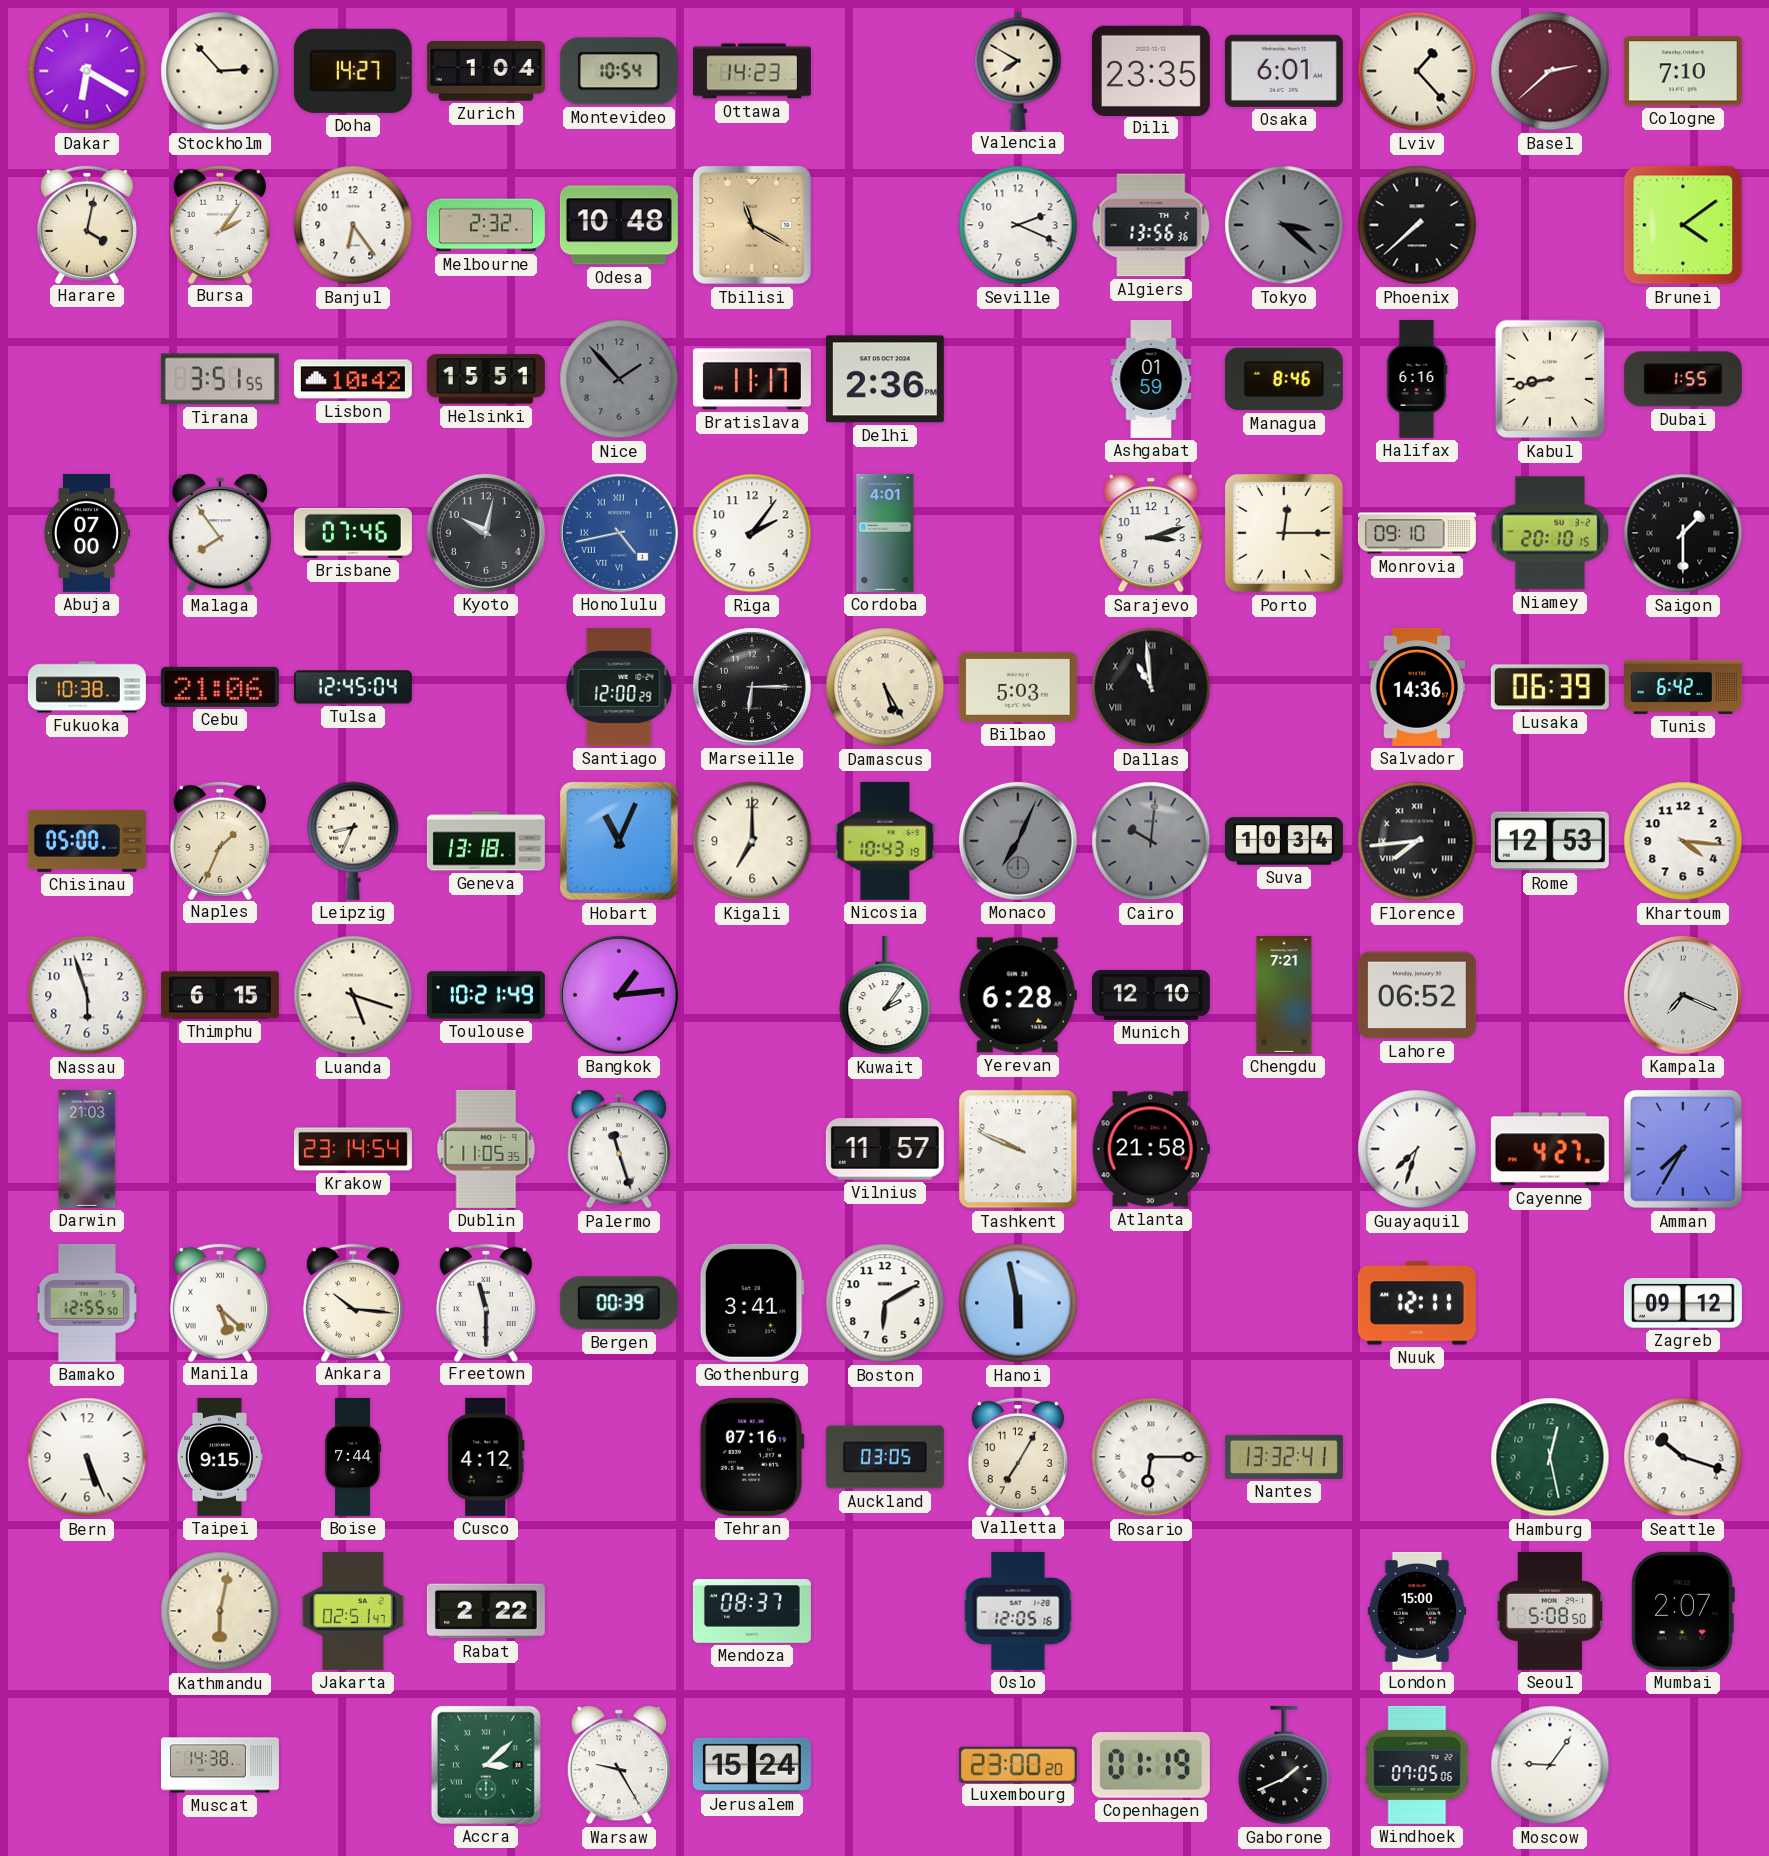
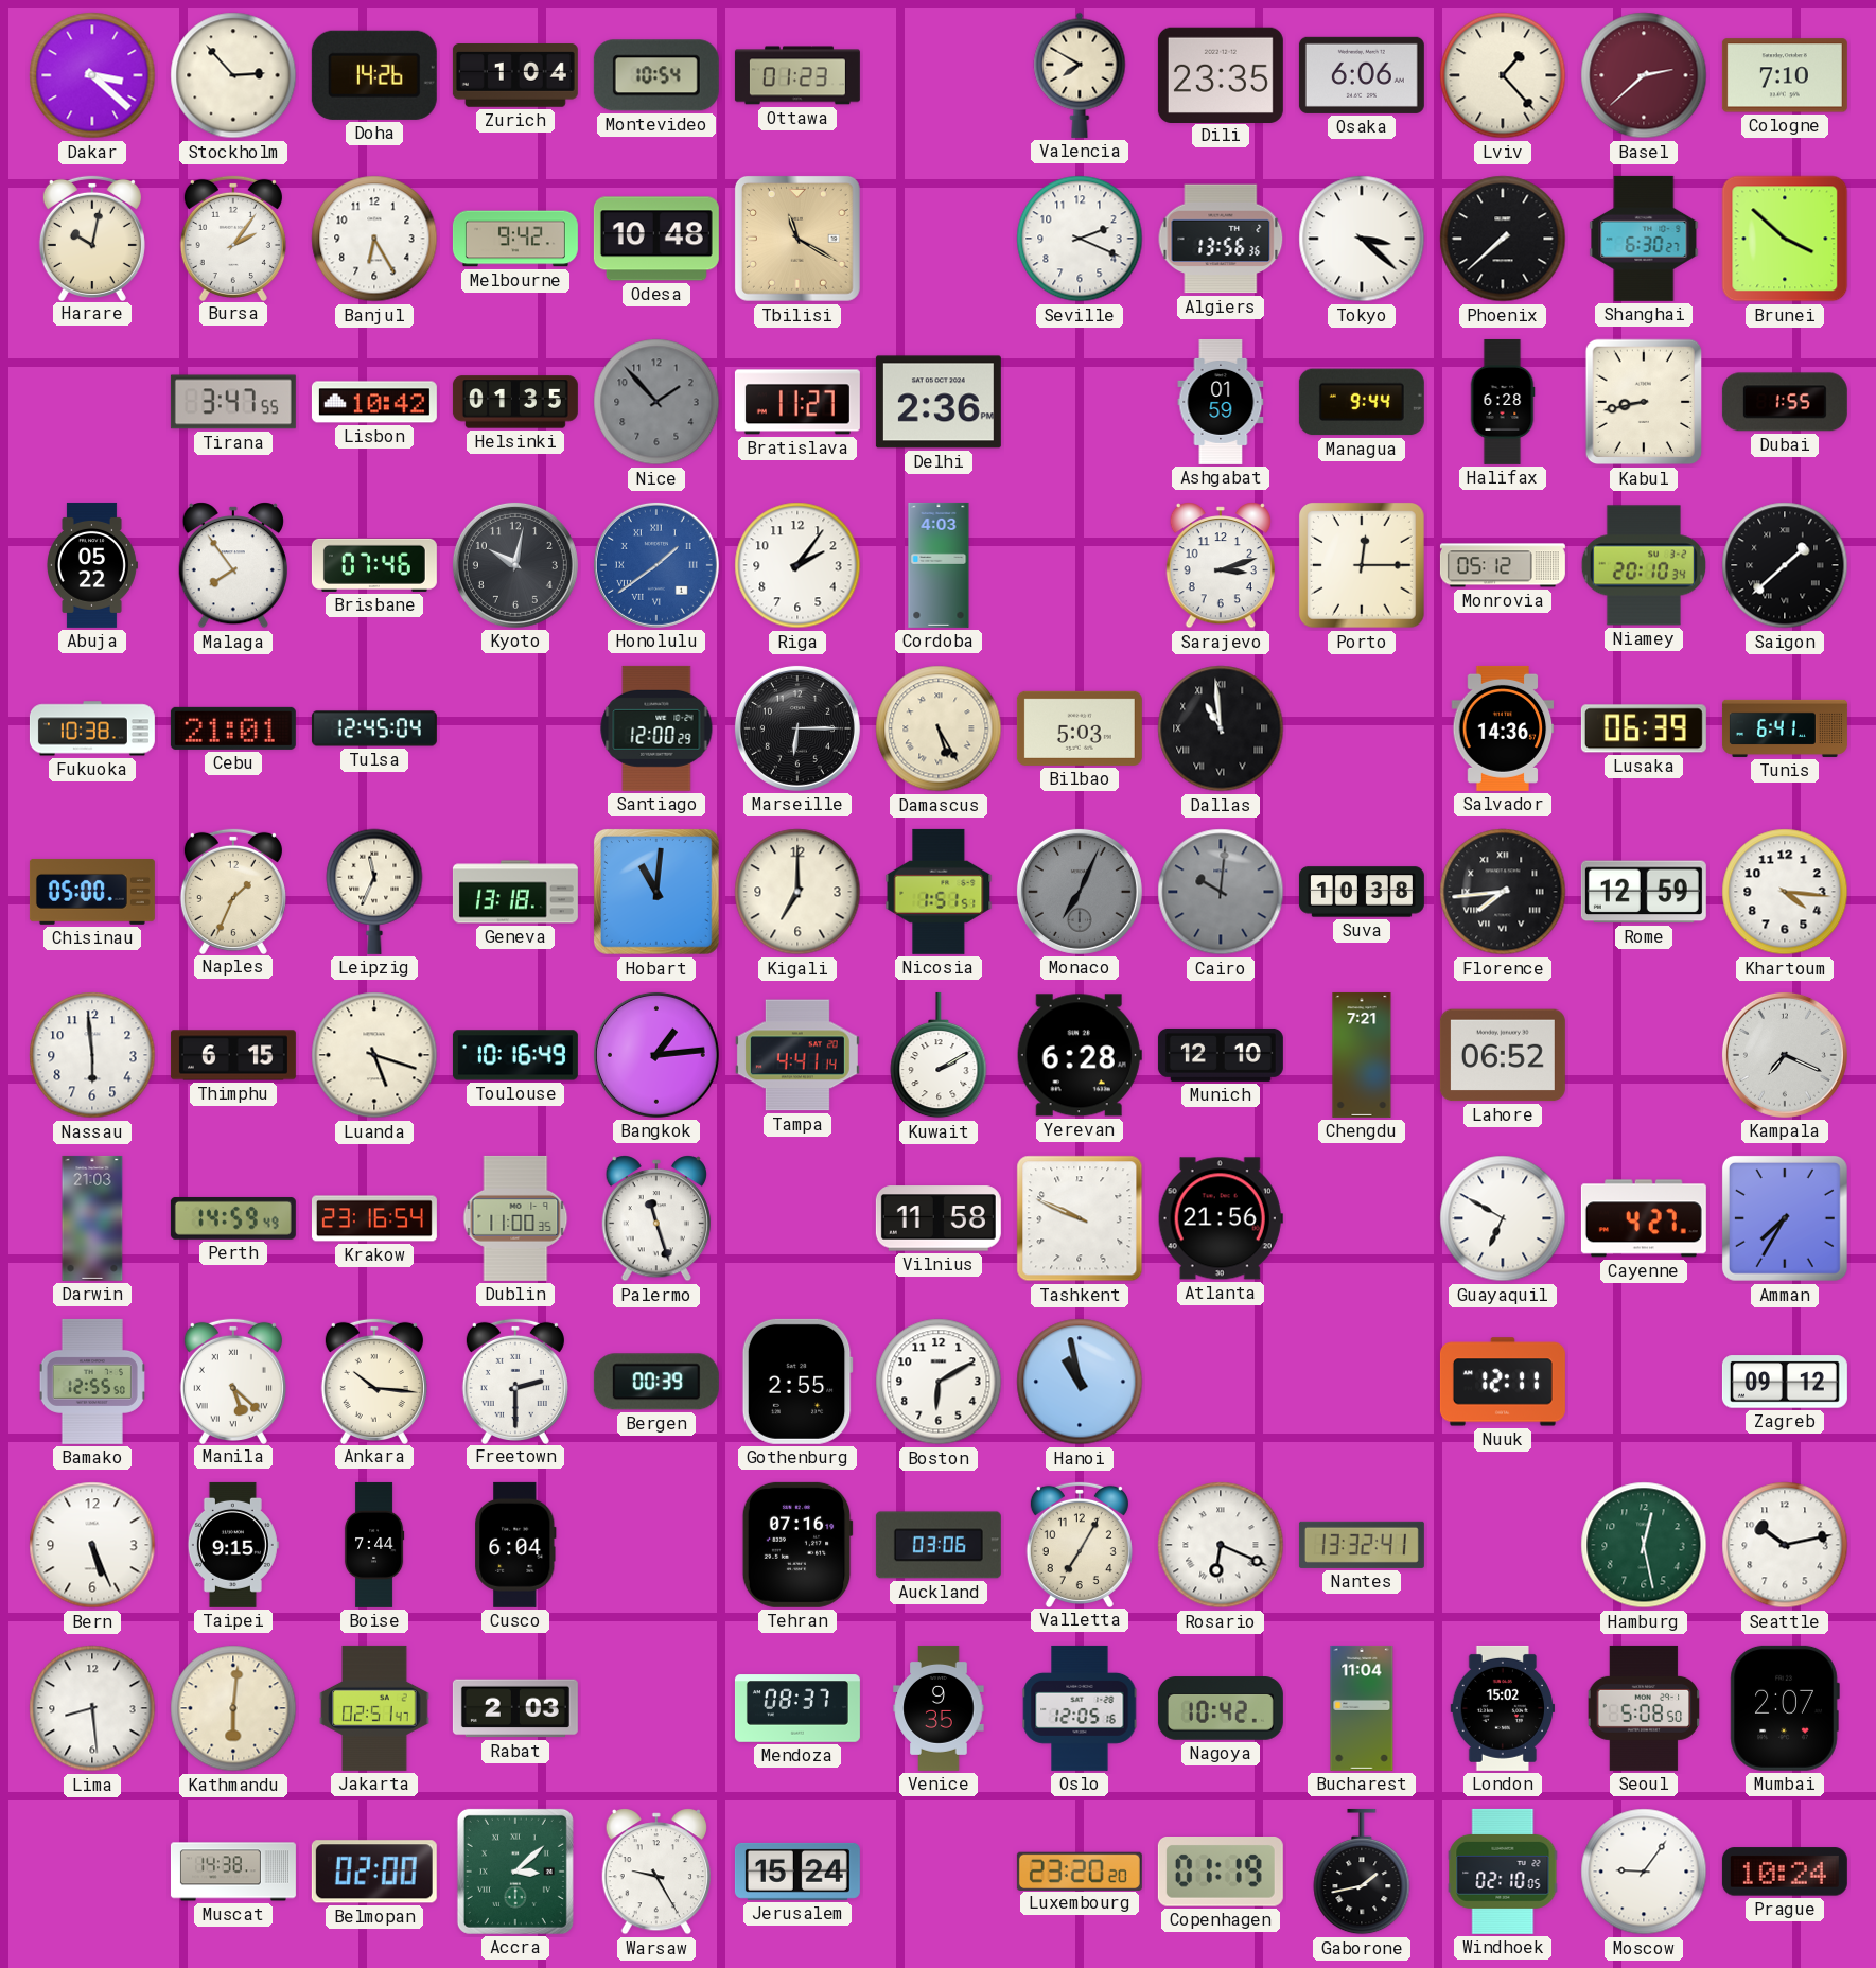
Dakar: 6:20 -> 3:22
Doha: 14:27 -> 14:26
Ottawa: 14:23 -> 01:23
Osaka: 6:01 -> 6:06
Harare: 4:02 -> 10:02
Banjul: 6:24 -> 6:25
Melbourne: 2:32 -> 9:42
Tokyo dial: grey -> white
Shanghai: none -> 6:30
Brunei: 4:09 -> 3:52
Tirana: 3:51 -> 3:47
Helsinki: 15:51 -> 01:35
Bratislava: 11:17 -> 11:27
Managua: 8:46 -> 9:44
Halifax: 6:16 -> 6:28
Abuja: 07:00 -> 05:22
Honolulu: 4:43 -> 1:39
Cordoba: 4:01 -> 4:03
Monrovia: 09:10 -> 05:12
Niamey: 20:10:15 -> 20:10:34
Saigon: 1:30 -> 1:38
Cebu: 21:06 -> 21:01
Tunis: 6:42 -> 6:41
Leipzig: 8:34 -> 11:34
Hobart: 11:04 -> 11:01
Nicosia: 10:43 -> 1:51
Suva: 10:34 -> 10:38
Rome: 12:53 -> 12:59
Nassau: 5:57 -> 5:59
Toulouse: 10:21 -> 10:16
Tampa: none -> 4:41
Kuwait: 2:06 -> 2:10
Perth: none -> 14:59
Krakow: 23:14 -> 23:16
Dublin: 11:05 -> 11:00
Vilnius: 11:57 -> 11:58
Atlanta: 21:58 -> 21:56
Guayaquil: 7:33 -> 6:50
Freetown: 11:30 -> 2:30
Gothenburg: 3:41 -> 2:55
Hanoi: 5:58 -> 10:58
Cusco: 4:12 -> 6:04
Auckland: 03:05 -> 03:06
Rosario: 6:15 -> 6:19
Seattle: 10:18 -> 10:13
Lima: none -> 8:29
Kathmandu: 6:02 -> 6:01
Rabat: 2:22 -> 2:03
Venice: none -> 9:35
Nagoya: none -> 10:42
Bucharest: none -> 11:04
London: 15:00 -> 15:02
Belmopan: none -> 02:00
Luxembourg: 23:00 -> 23:20
Gaborone: 1:41 -> 1:43
Windhoek: 07:05 -> 02:10
Prague: none -> 10:24
